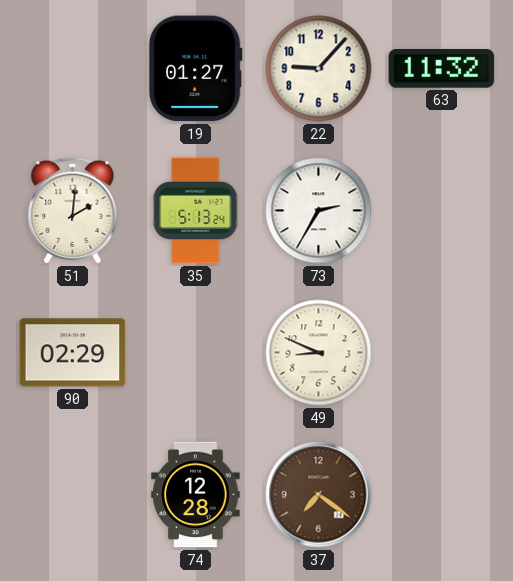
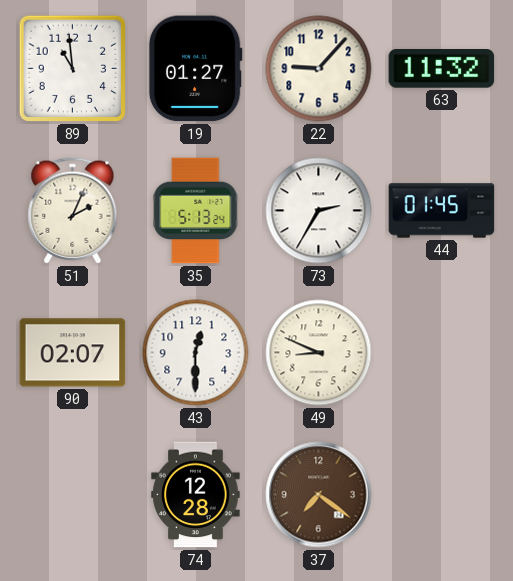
89: none -> 10:59
51: 2:01 -> 2:04
44: none -> 01:45
90: 02:29 -> 02:07
43: none -> 12:30
